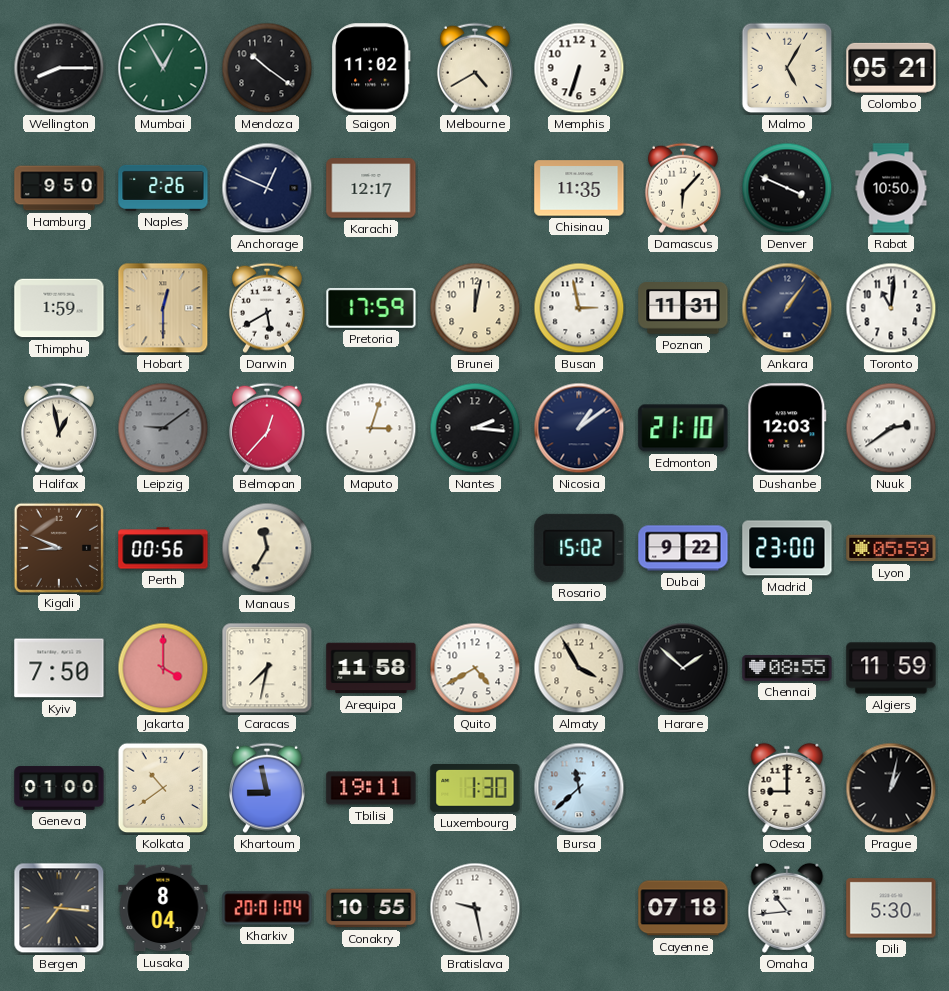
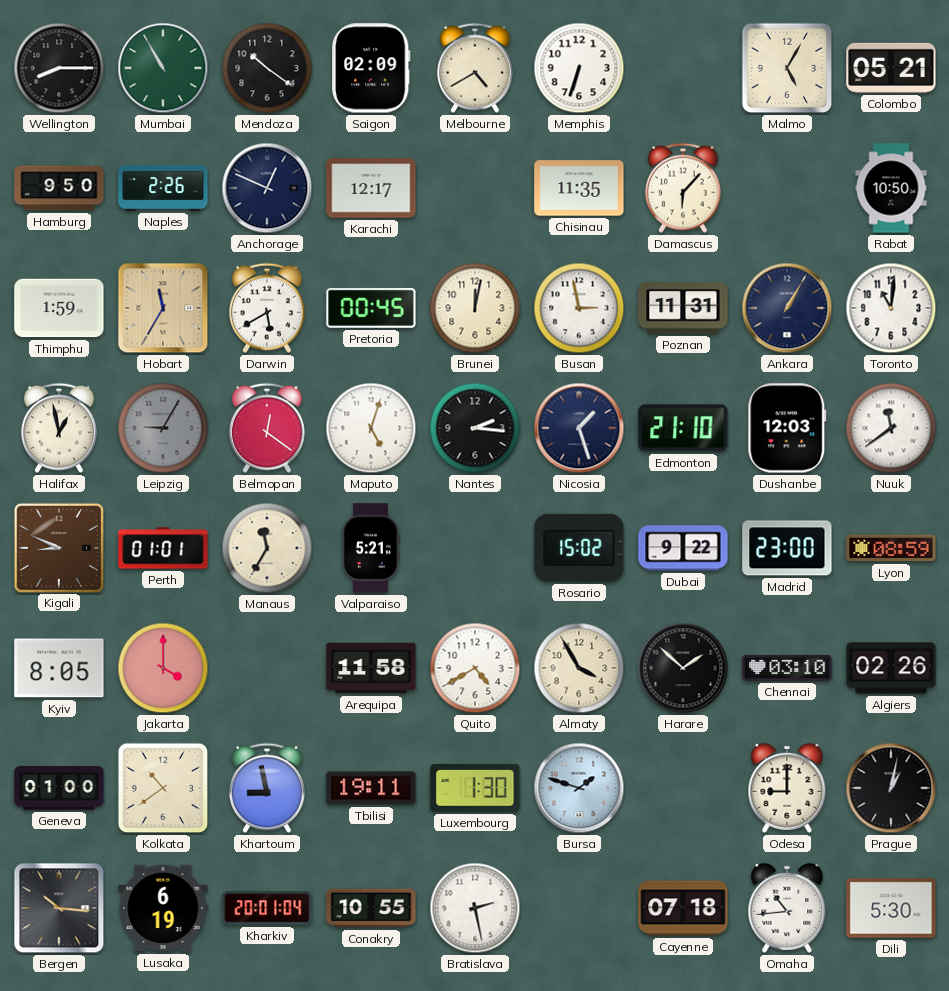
Mumbai: 12:55 -> 10:55
Saigon: 11:02 -> 02:09
Denver: 3:49 -> none
Hobart: 12:30 -> 11:35
Pretoria: 17:59 -> 00:45
Ankara: 1:06 -> 1:05
Leipzig: 9:09 -> 9:05
Belmopan: 12:37 -> 12:21
Maputo: 3:03 -> 5:03
Nicosia: 1:09 -> 1:27
Nuuk: 2:39 -> 11:39
Perth: 00:56 -> 01:01
Valparaiso: none -> 5:21
Lyon: 05:59 -> 08:59
Kyiv: 7:50 -> 8:05
Caracas: 7:32 -> none
Chennai: 08:55 -> 03:10
Algiers: 11:59 -> 02:26
Bursa: 11:38 -> 1:48
Bergen: 7:16 -> 10:16
Lusaka: 8:04 -> 6:19
Bratislava: 9:28 -> 2:28
